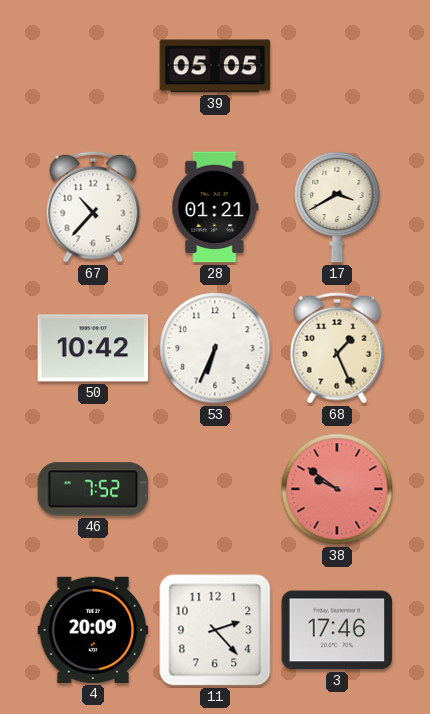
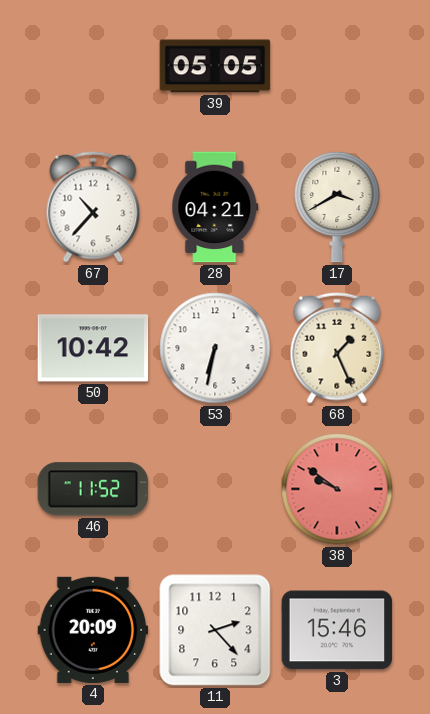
28: 01:21 -> 04:21
53: 6:34 -> 6:32
46: 7:52 -> 11:52
3: 17:46 -> 15:46
